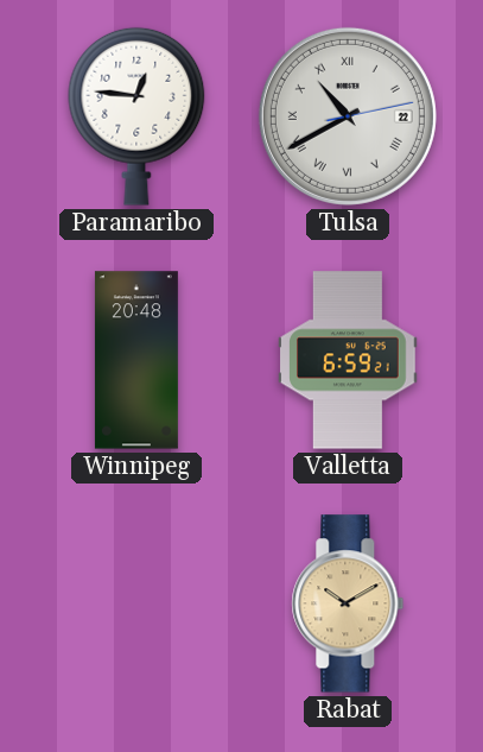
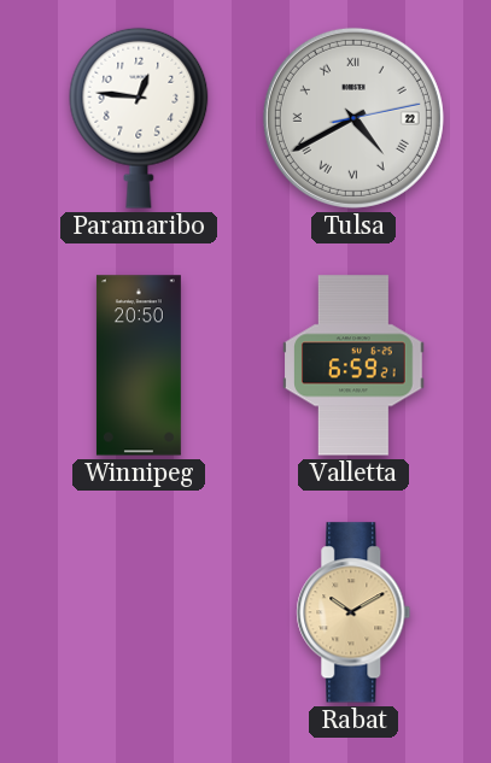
Tulsa: 10:40 -> 4:40
Winnipeg: 20:48 -> 20:50
